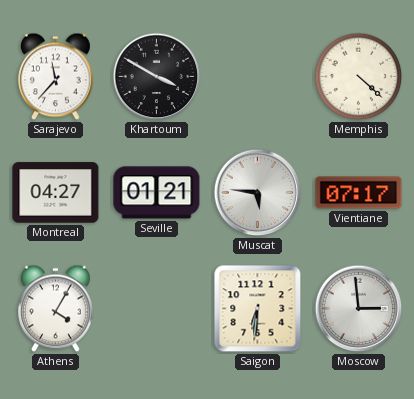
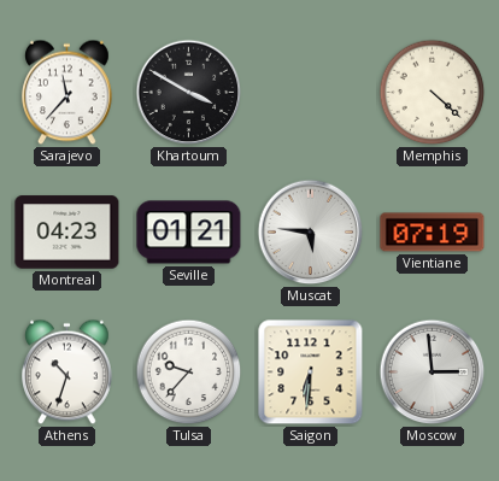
Montreal: 04:27 -> 04:23
Vientiane: 07:17 -> 07:19
Athens: 4:05 -> 10:33
Tulsa: none -> 9:37
